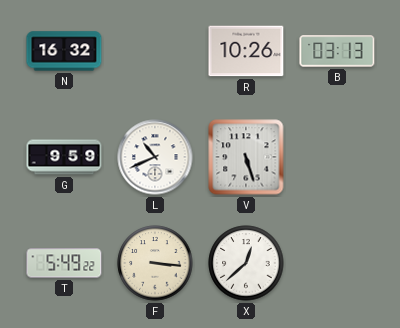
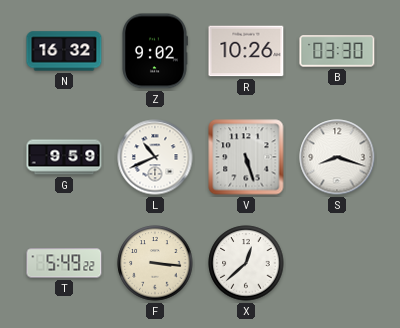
Z: none -> 9:02
B: 03:13 -> 03:30
S: none -> 8:18
